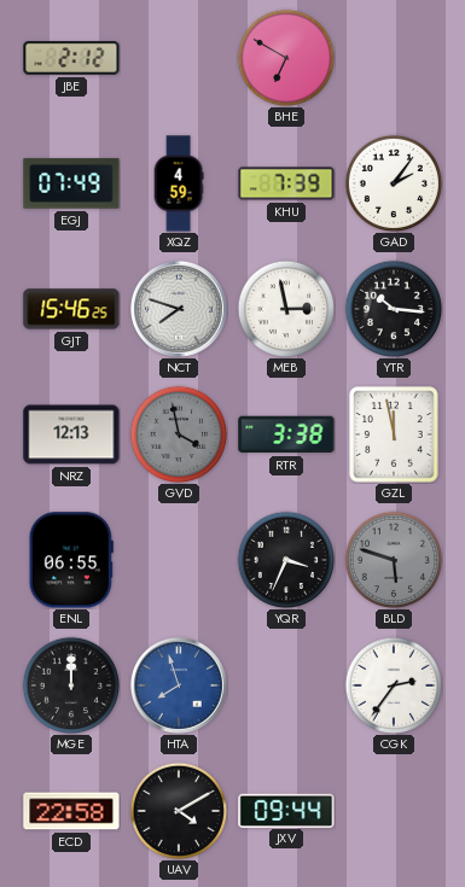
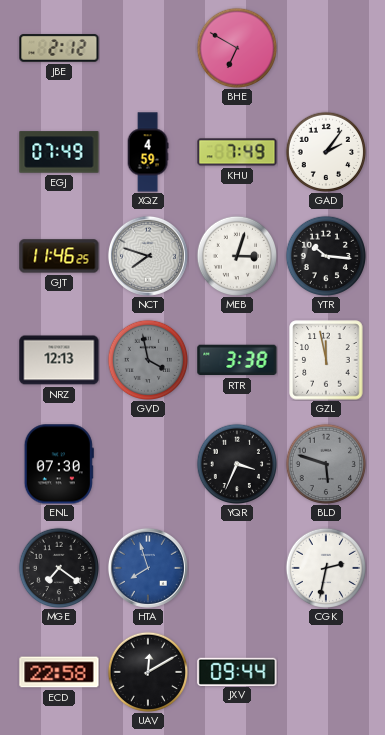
KHU: 7:39 -> 7:49
GJT: 15:46 -> 11:46
MEB: 2:58 -> 3:03
ENL: 06:55 -> 07:30
MGE: 12:00 -> 7:21
CGK: 2:36 -> 2:32
UAV: 4:10 -> 12:10
